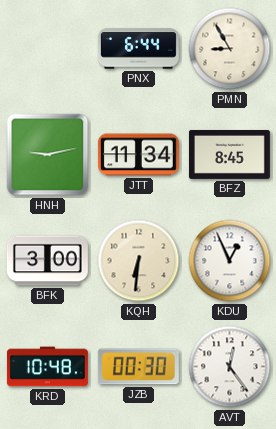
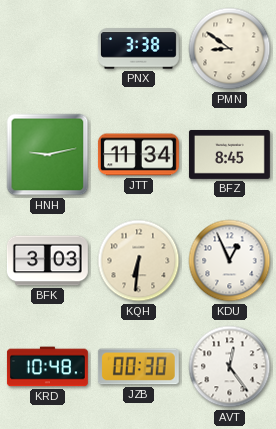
PNX: 6:44 -> 3:38
PMN: 8:55 -> 8:51
BFK: 3:00 -> 3:03
